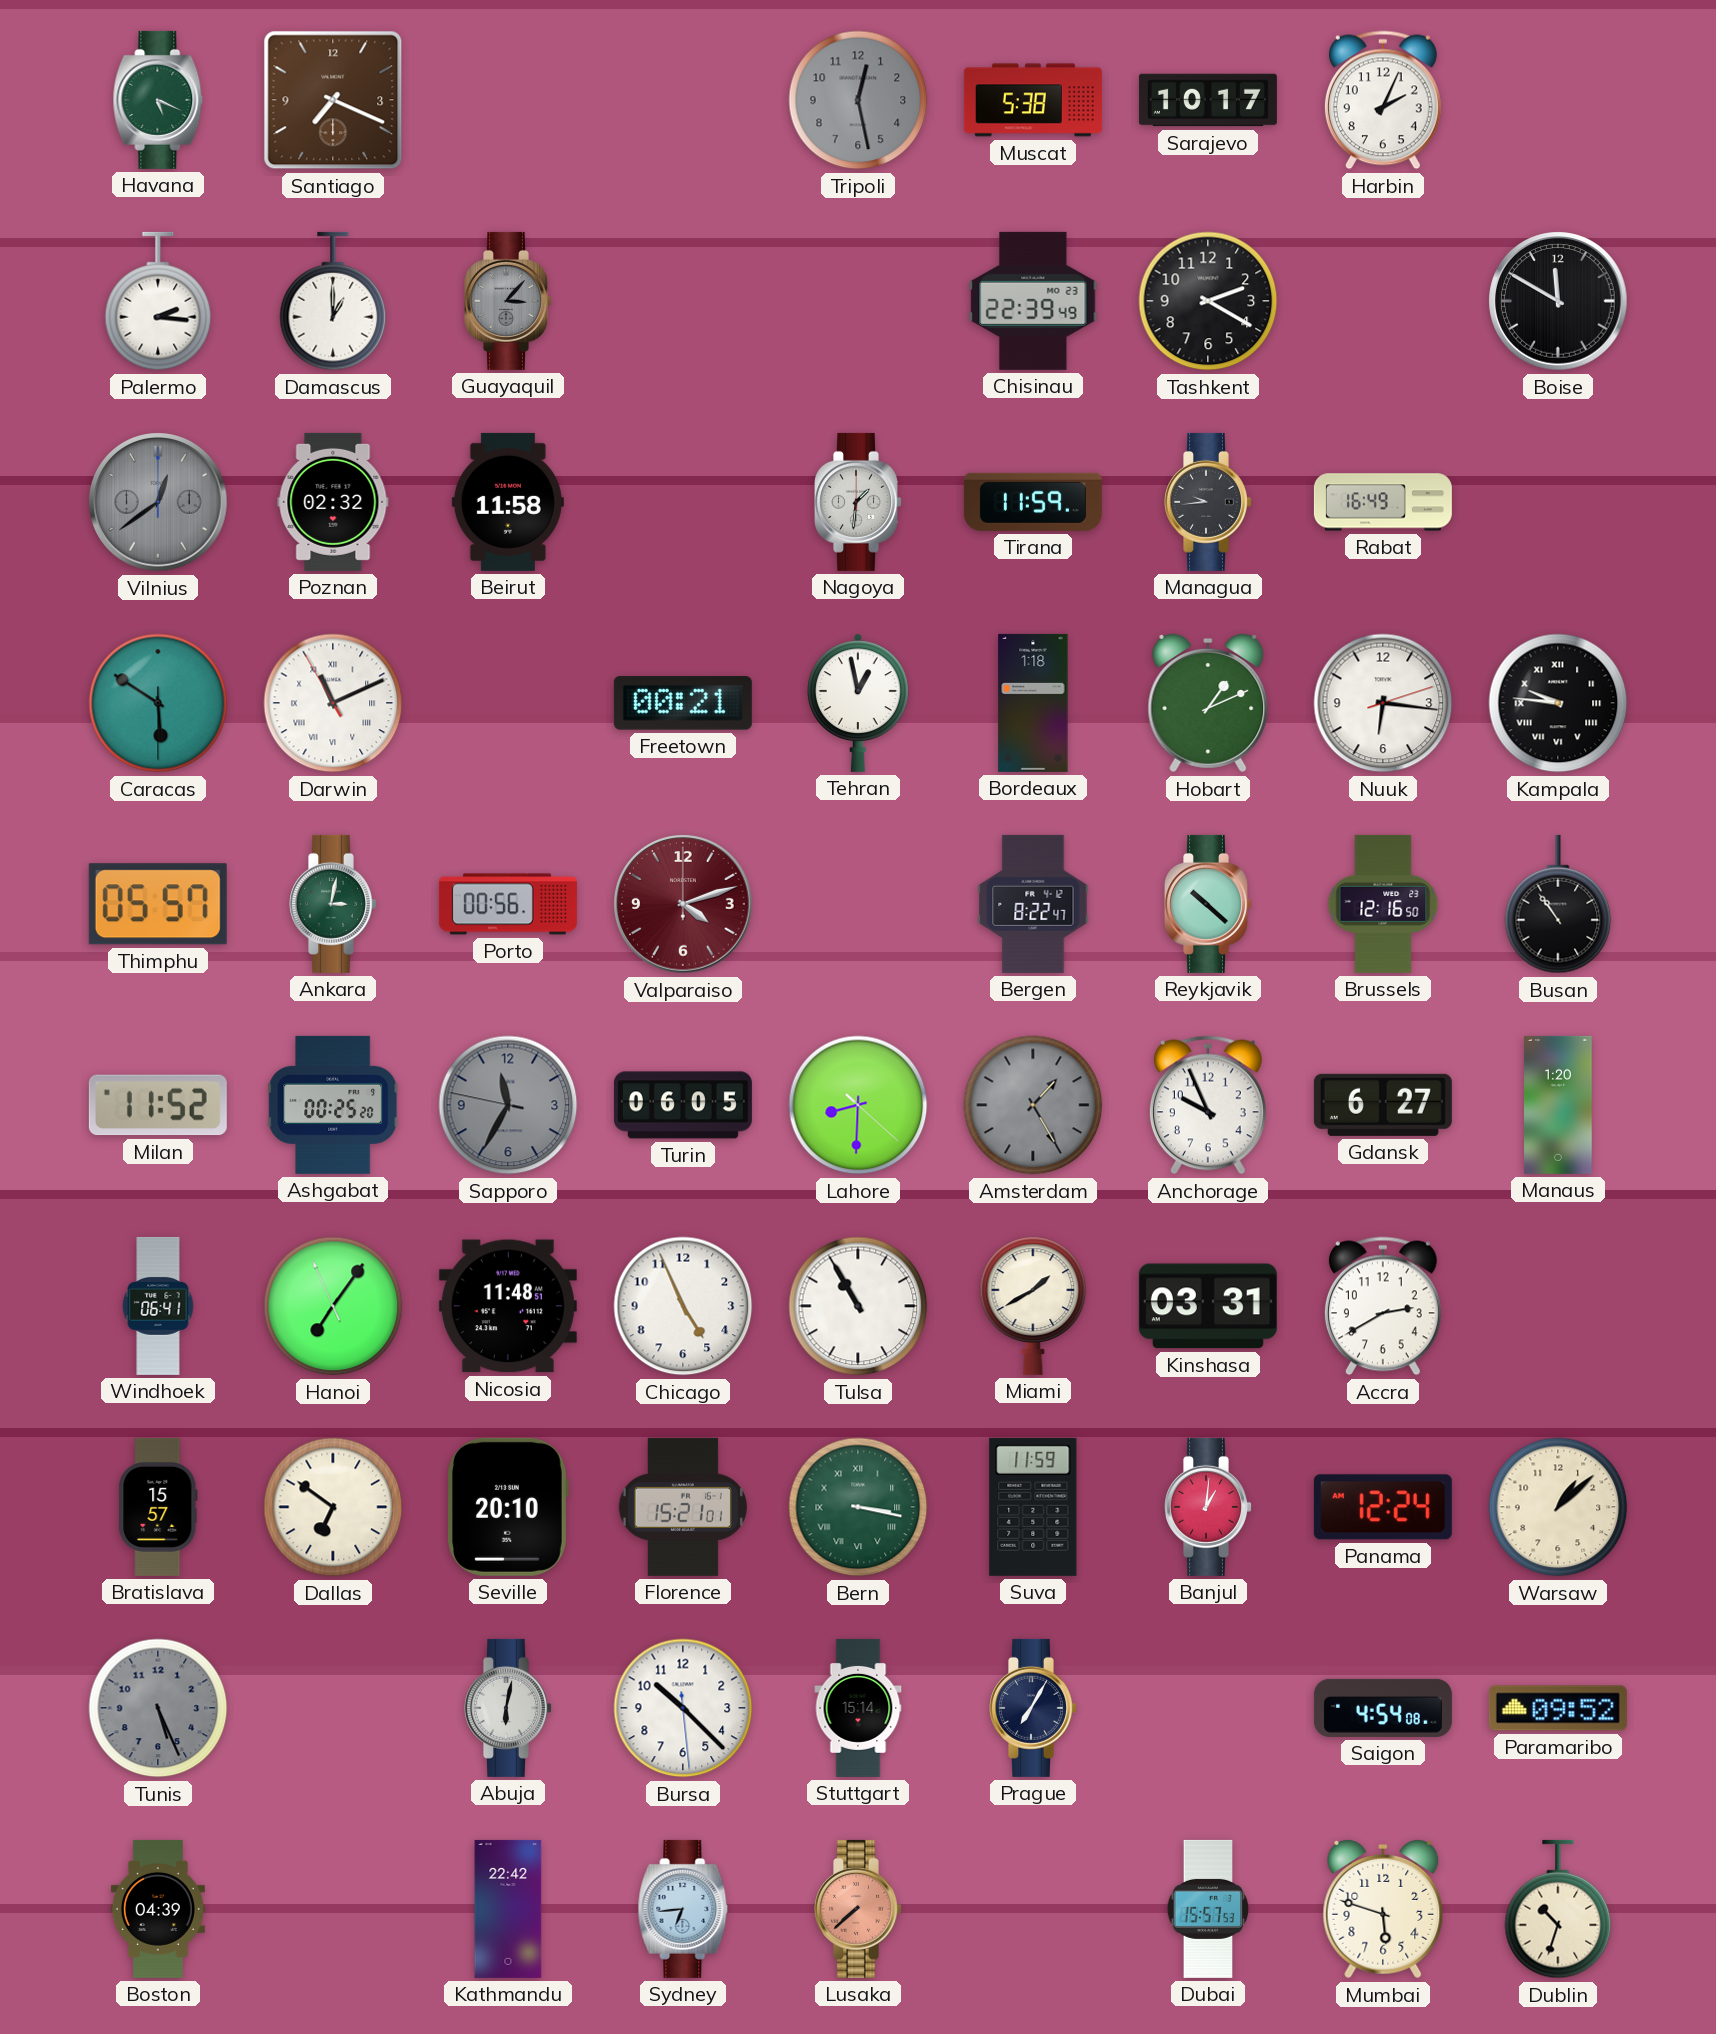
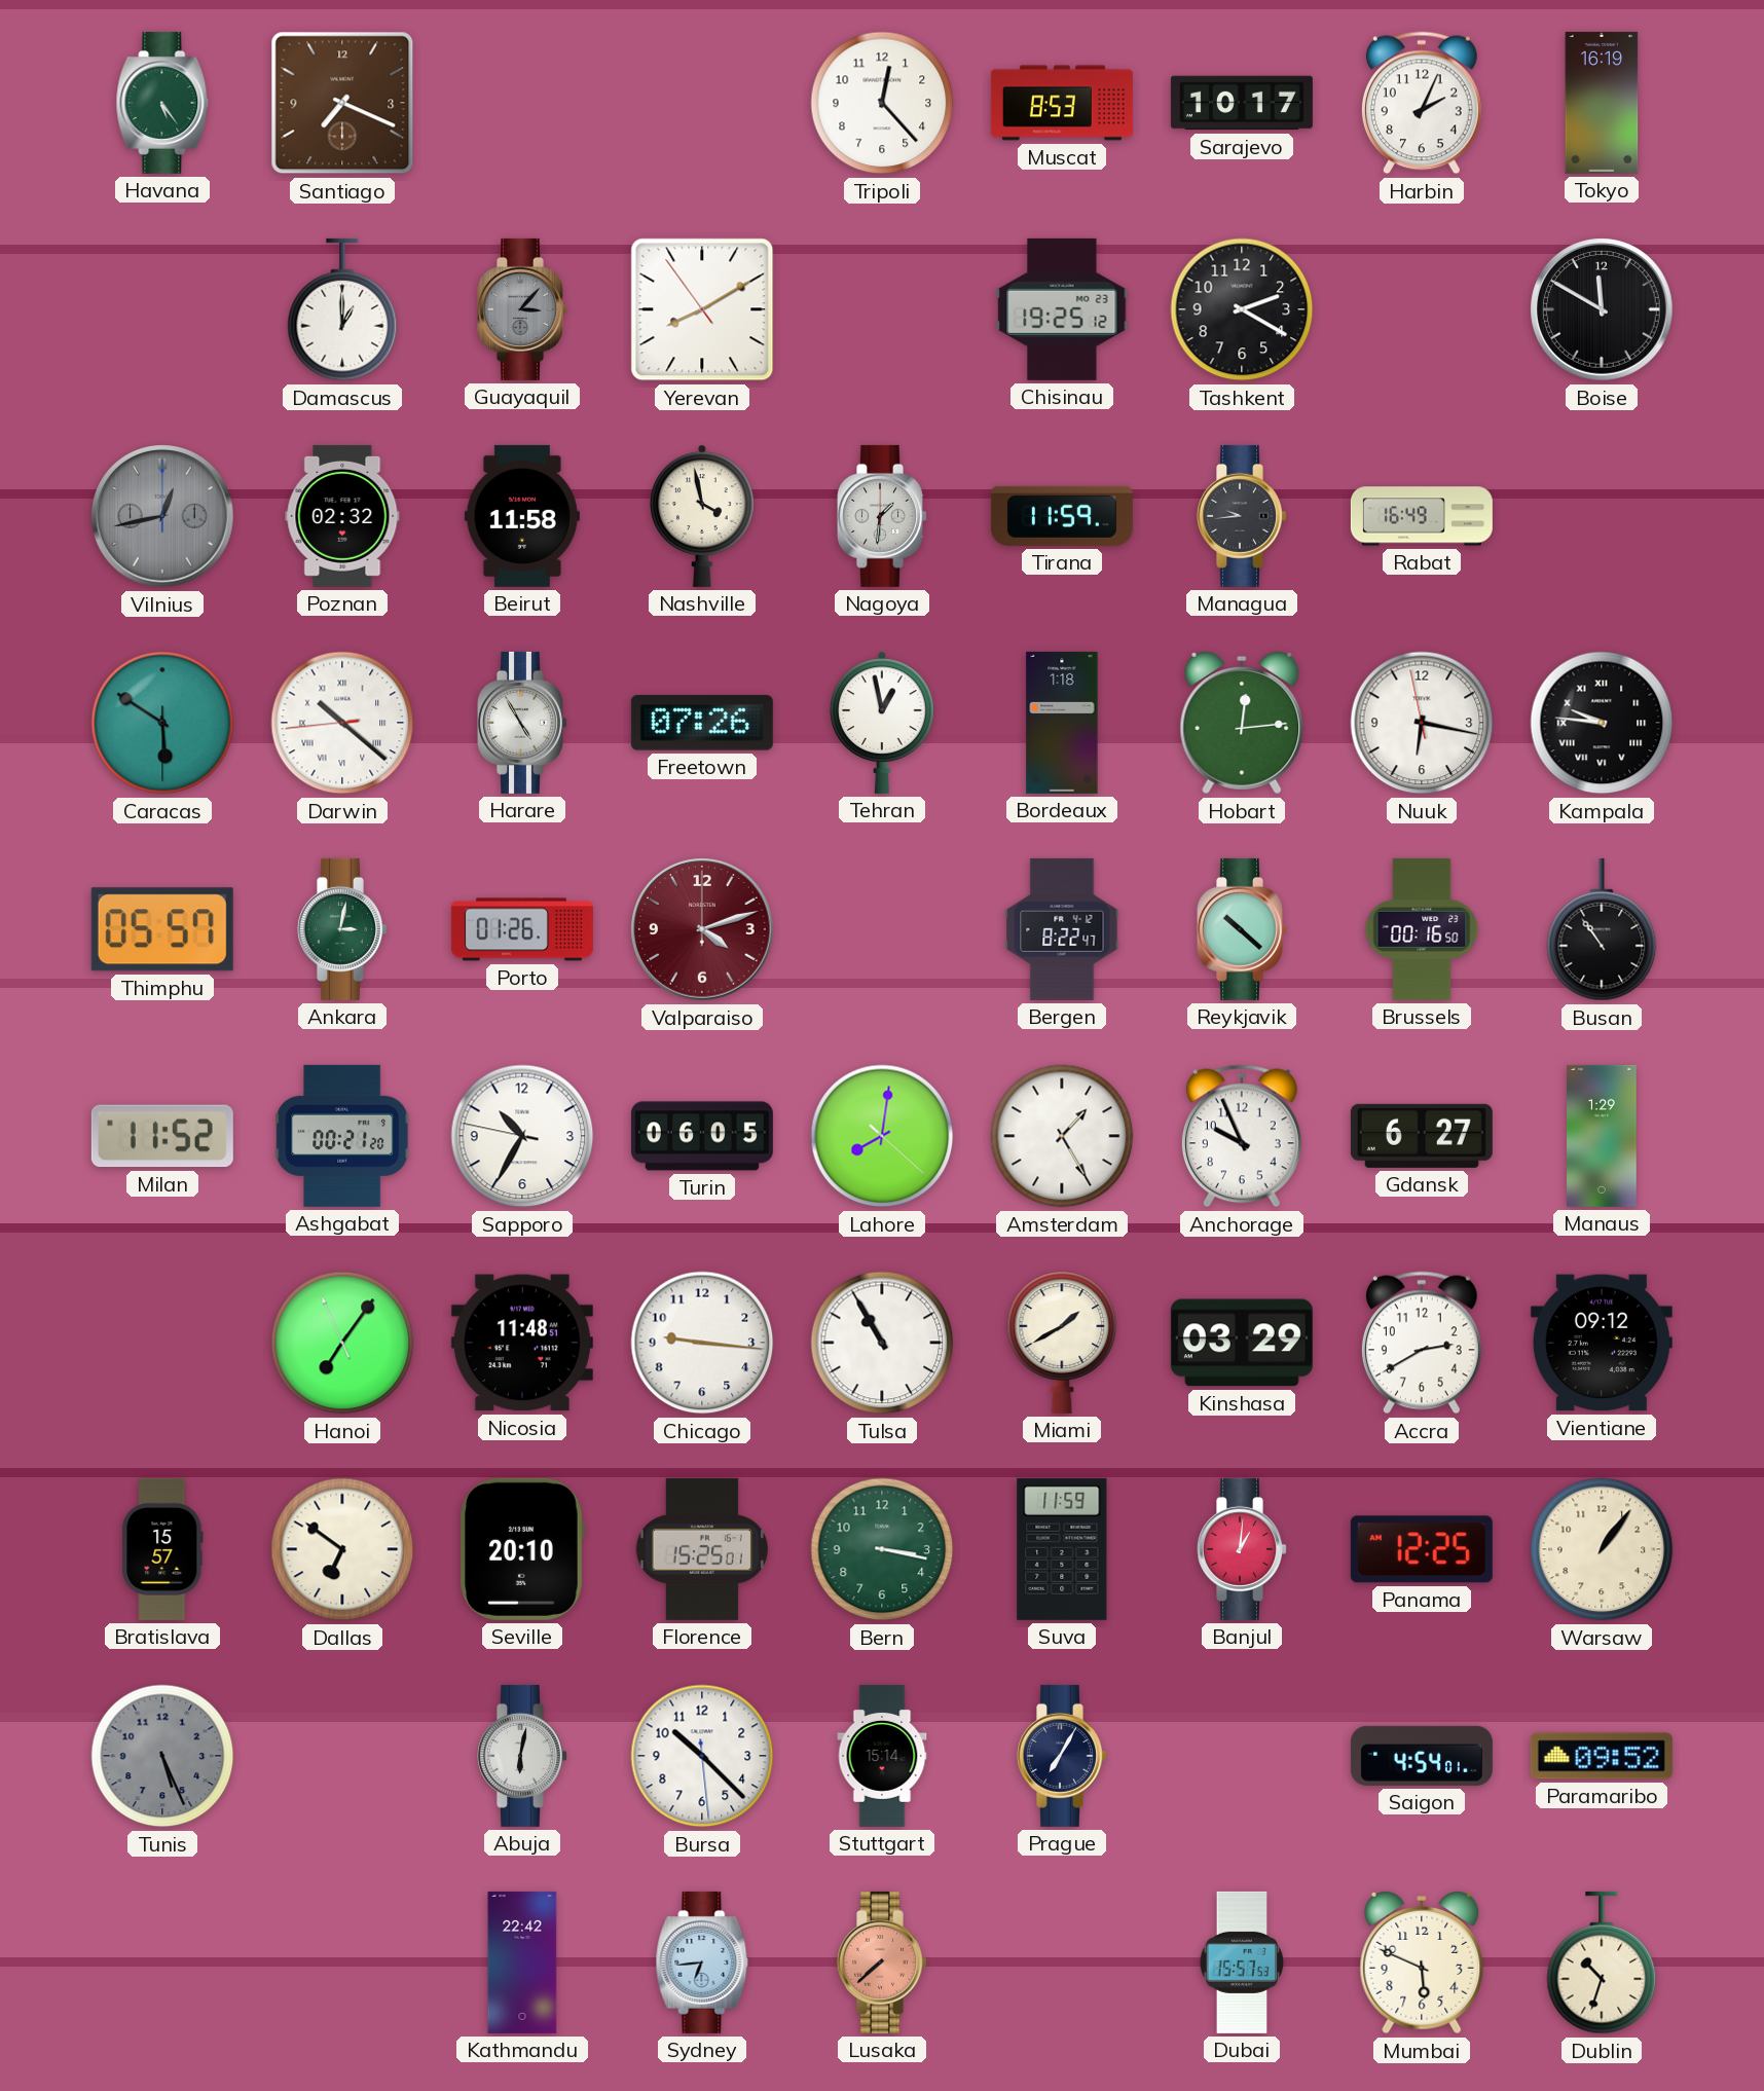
Havana: 5:19 -> 5:24
Tripoli: 12:28 -> 12:23
Tripoli dial: grey -> white
Muscat: 5:38 -> 8:53
Tokyo: none -> 16:19
Palermo: 2:16 -> none
Yerevan: none -> 8:09
Chisinau: 22:39 -> 19:25
Vilnius: 12:39 -> 12:43
Nashville: none -> 3:58
Darwin: 11:10 -> 10:21
Harare: none -> 4:55
Freetown: 00:21 -> 07:26
Hobart: 1:11 -> 12:14
Nuuk: 6:16:12 -> 6:16:58
Porto: 00:56 -> 01:26
Brussels: 12:16 -> 00:16
Ashgabat: 00:25 -> 00:21
Sapporo: 11:34 -> 10:34
Sapporo dial: grey -> white
Lahore: 8:30 -> 8:01
Amsterdam dial: grey -> white
Manaus: 1:20 -> 1:29
Windhoek: 06:41 -> none
Chicago: 4:56 -> 9:16
Kinshasa: 03:31 -> 03:29
Vientiane: none -> 09:12
Florence: 15:21 -> 15:25
Bern numerals: Roman -> Arabic
Panama: 12:24 -> 12:25
Warsaw: 1:08 -> 1:06
Saigon: 4:54:08 -> 4:54:01
Boston: 04:39 -> none
Mumbai: 5:48 -> 5:49
